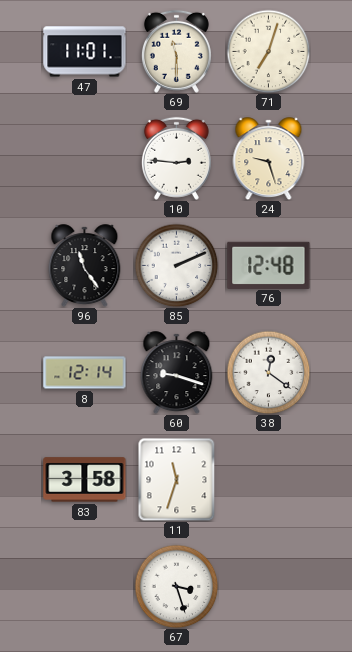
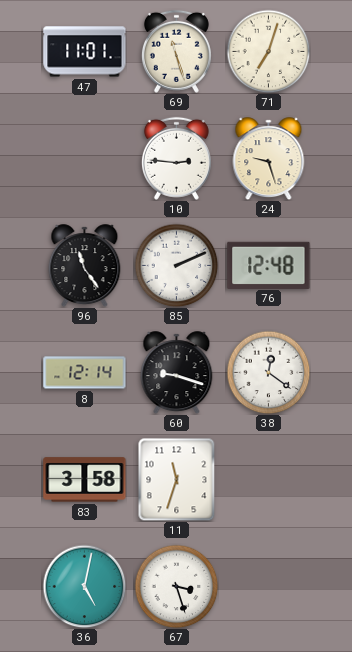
69: 11:30 -> 11:27
36: none -> 5:02
